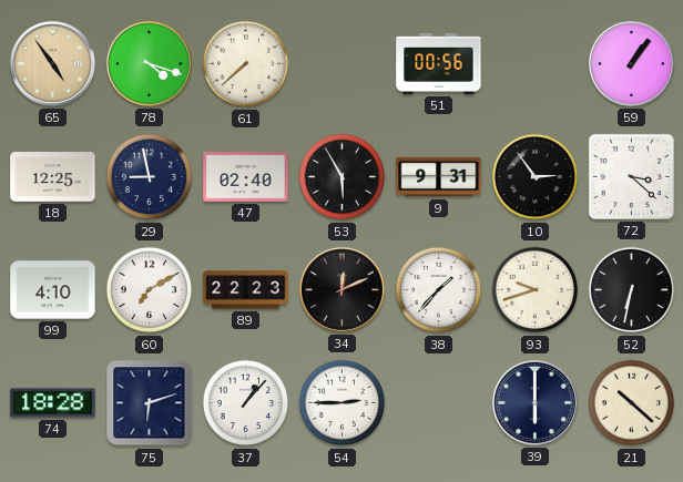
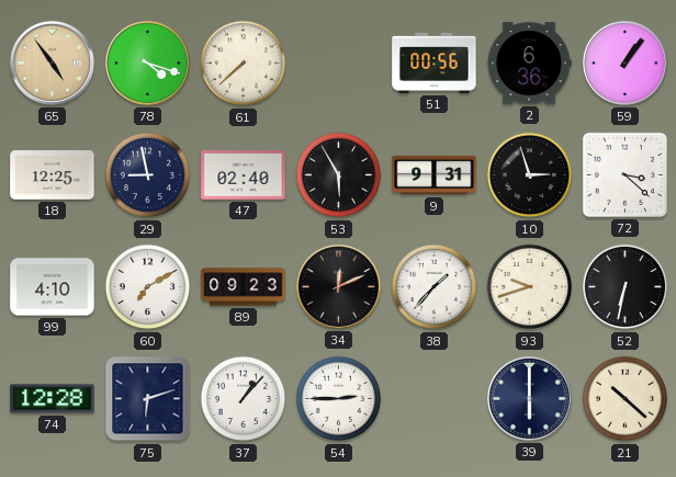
2: none -> 6:36
10: 2:54 -> 2:57
89: 22:23 -> 09:23
74: 18:28 -> 12:28
